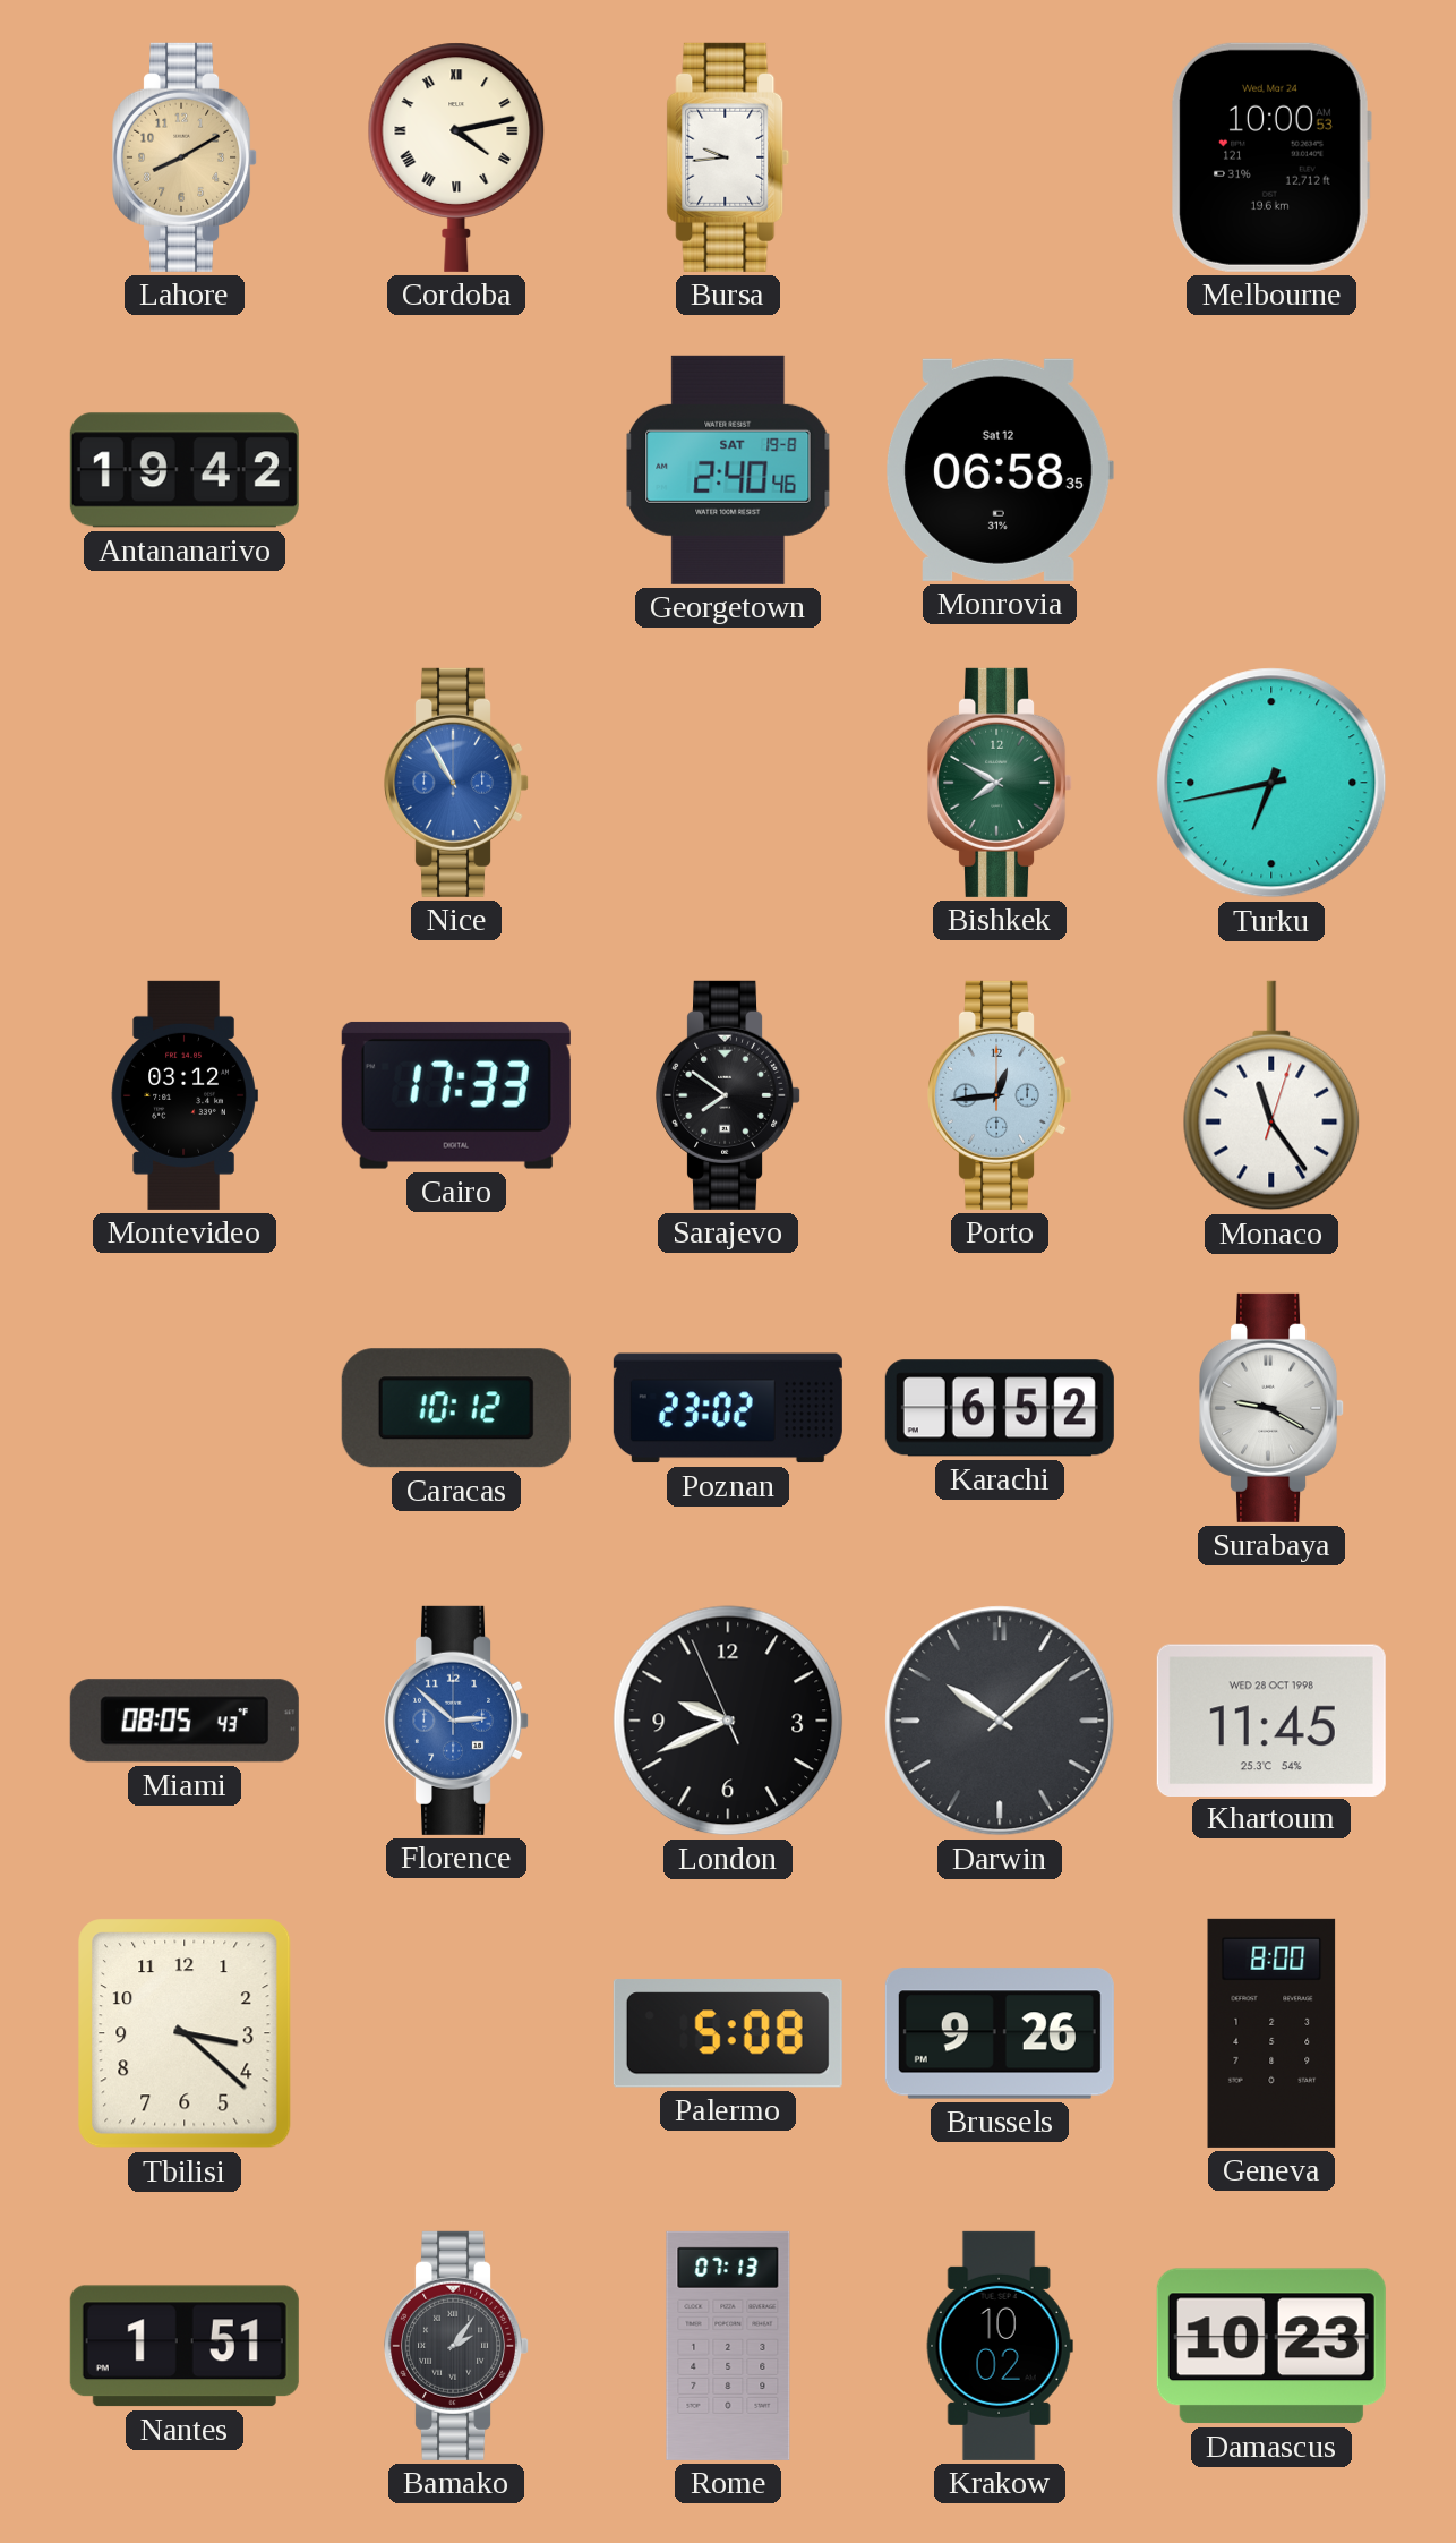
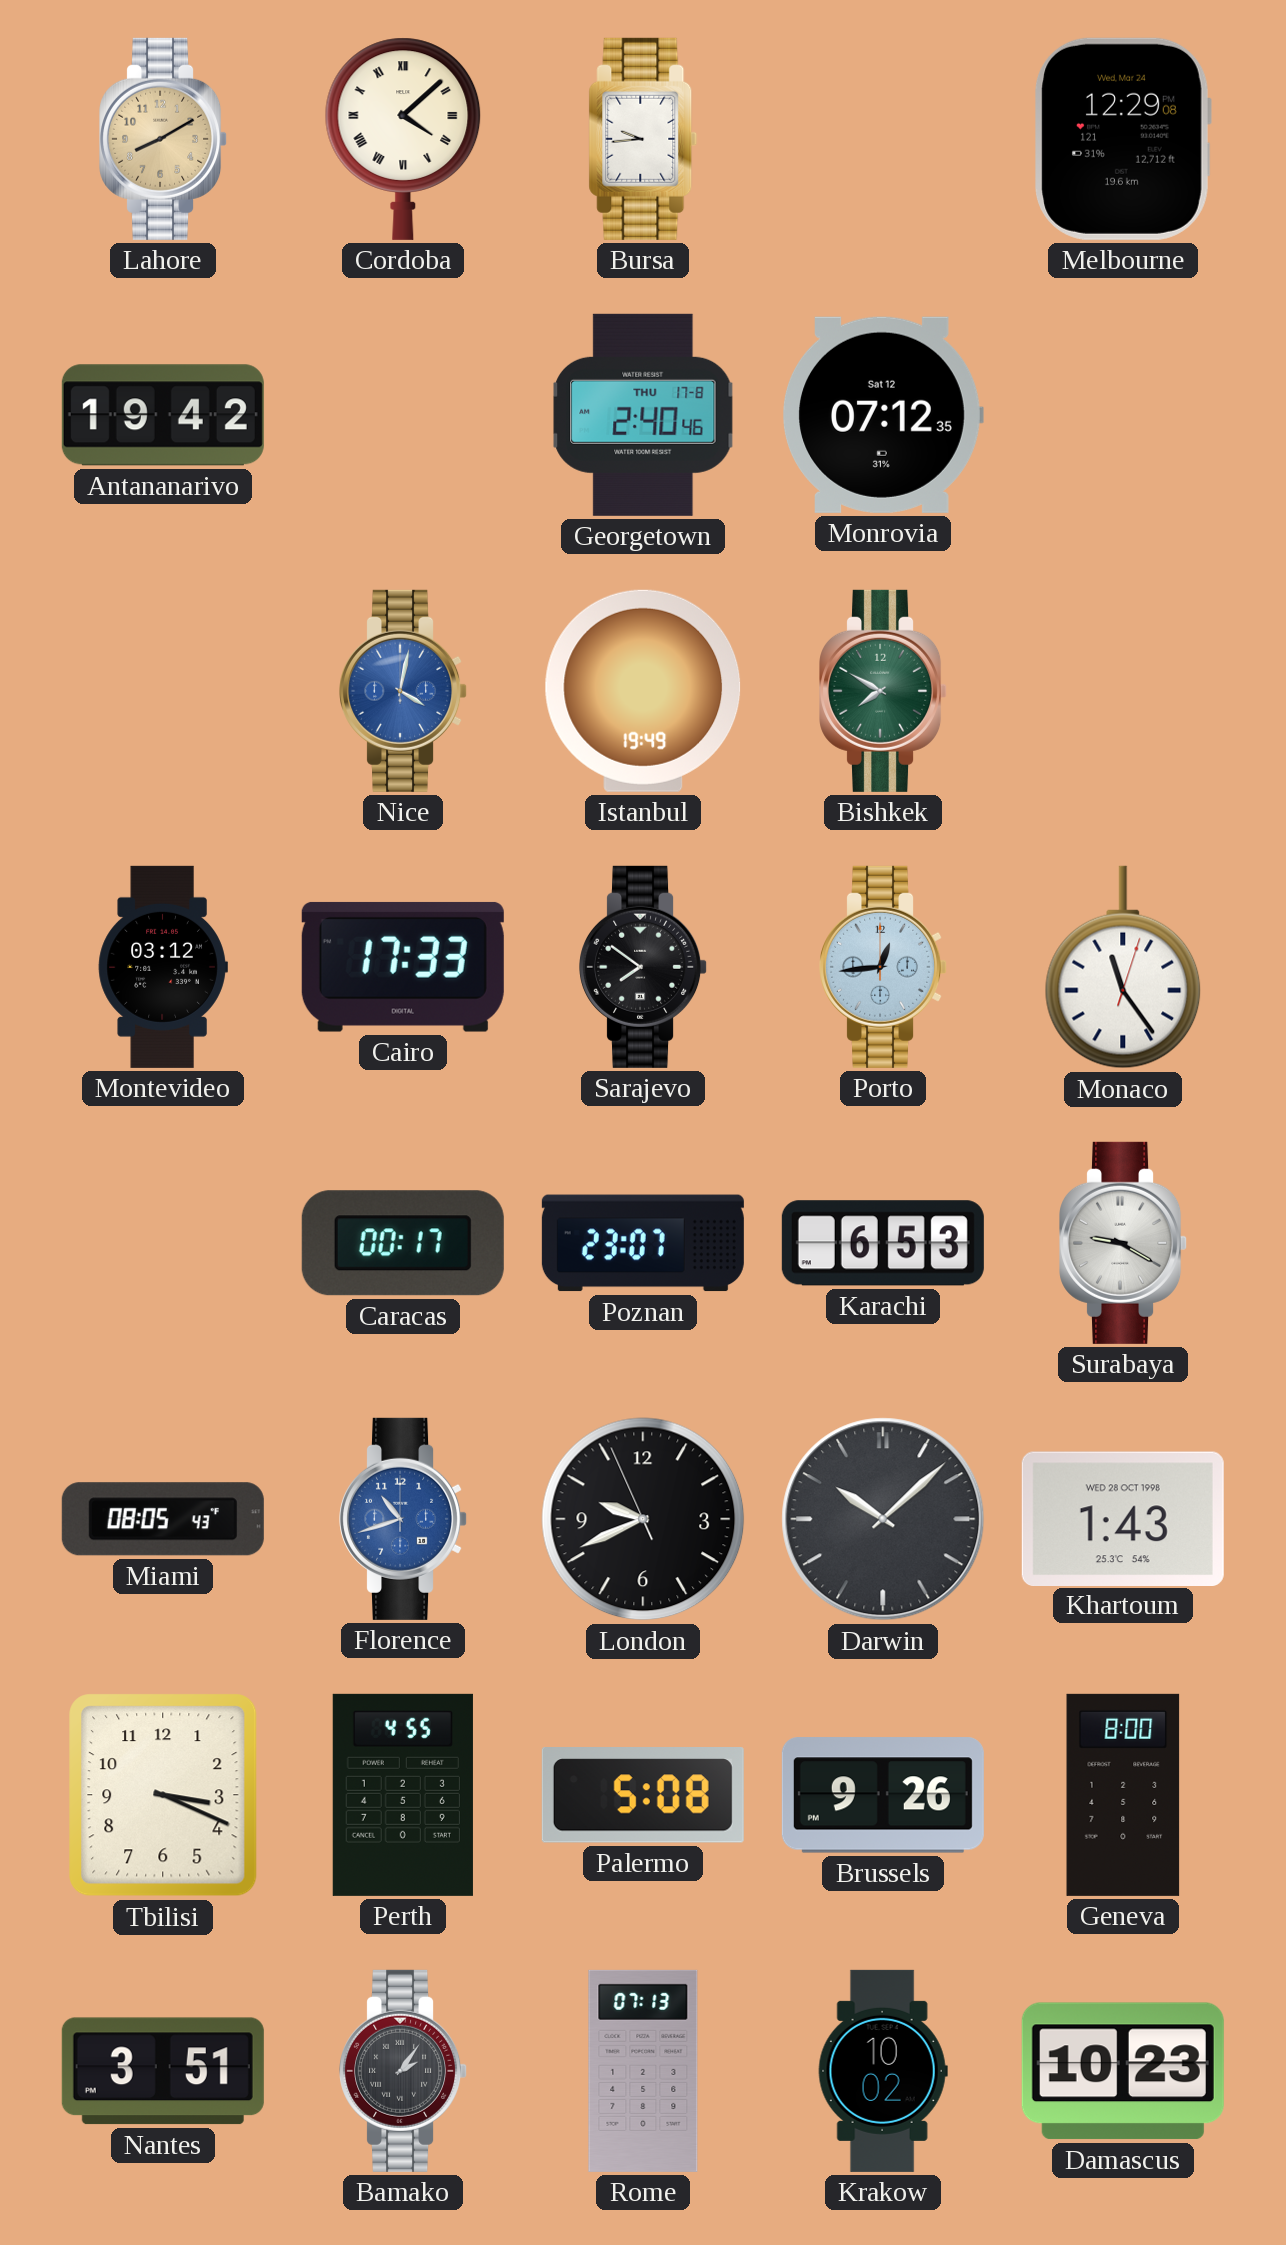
Cordoba: 4:13 -> 4:08
Melbourne: 10:00 -> 12:29
Georgetown date: SAT 19-8 -> THU 17-8
Monrovia: 06:58 -> 07:12
Nice: 10:55 -> 4:02
Istanbul: none -> 19:49
Turku: 6:43 -> none
Caracas: 10:12 -> 00:17
Poznan: 23:02 -> 23:07
Karachi: 6:52 -> 6:53
Florence: 2:52 -> 10:42
Khartoum: 11:45 -> 1:43
Tbilisi: 3:22 -> 3:19
Perth: none -> 4:55
Nantes: 1:51 -> 3:51
